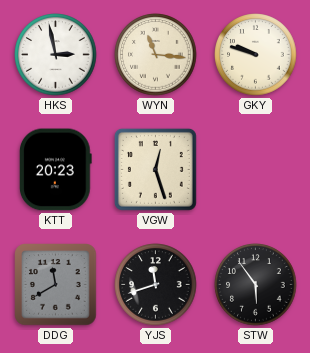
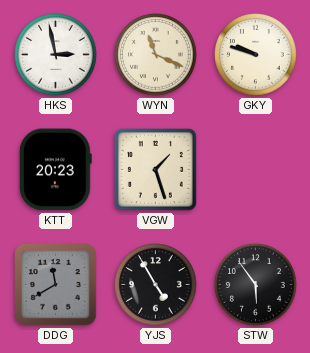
WYN: 11:16 -> 11:19
VGW: 12:27 -> 1:27
YJS: 11:42 -> 4:55
